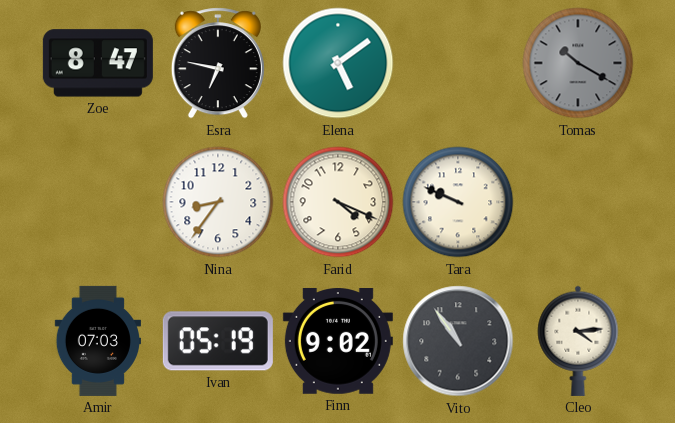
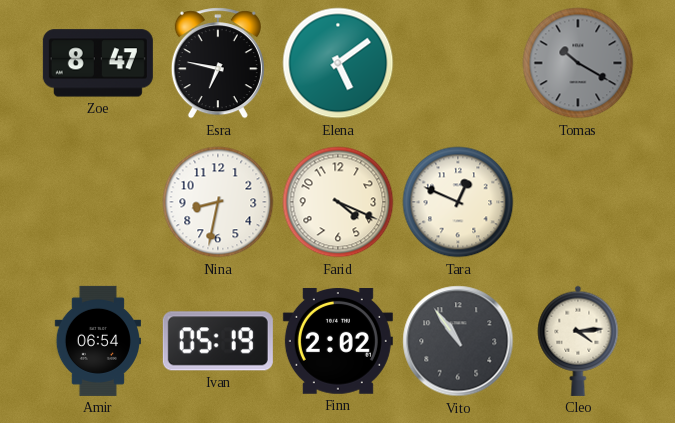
Nina: 8:36 -> 8:32
Tara: 9:49 -> 12:49
Amir: 07:03 -> 06:54
Finn: 9:02 -> 2:02
